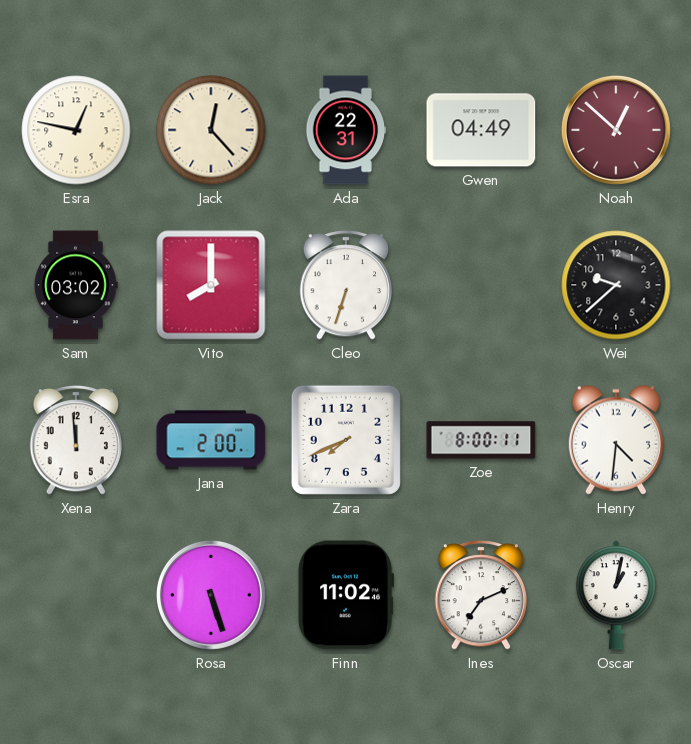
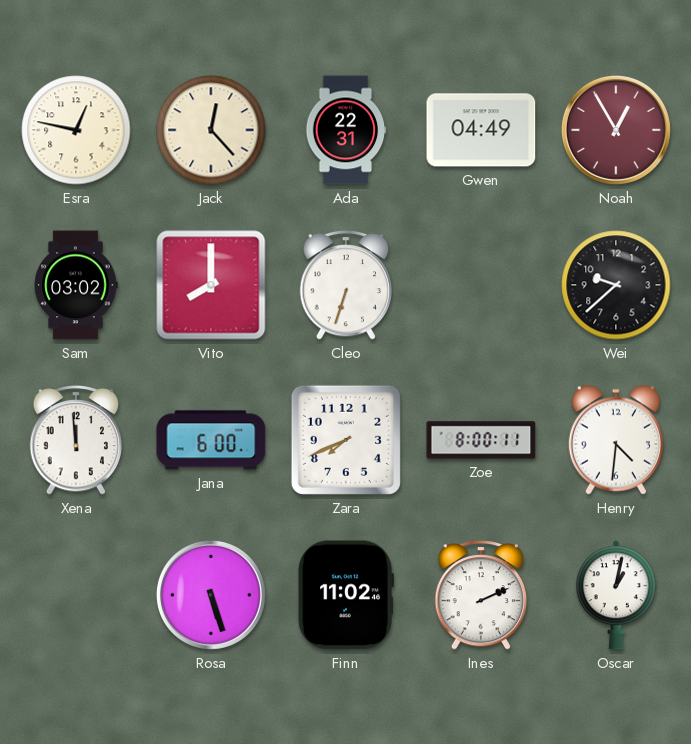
Noah: 12:52 -> 12:55
Jana: 2:00 -> 6:00
Ines: 7:11 -> 2:11
